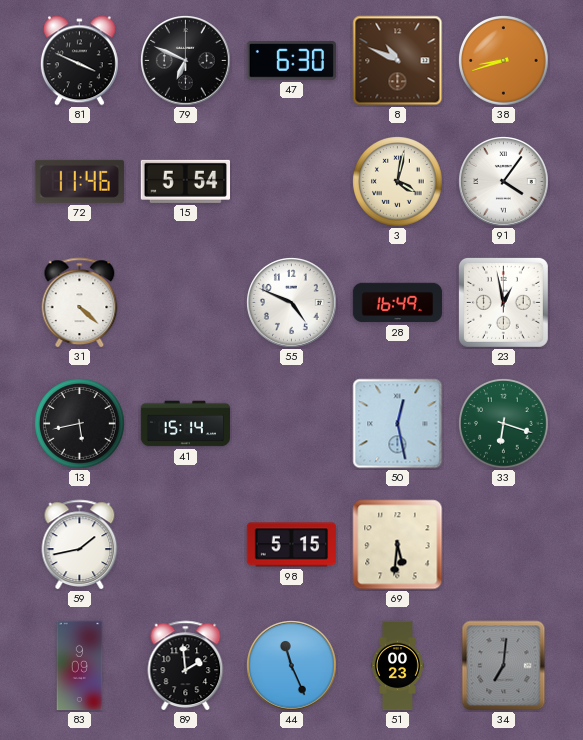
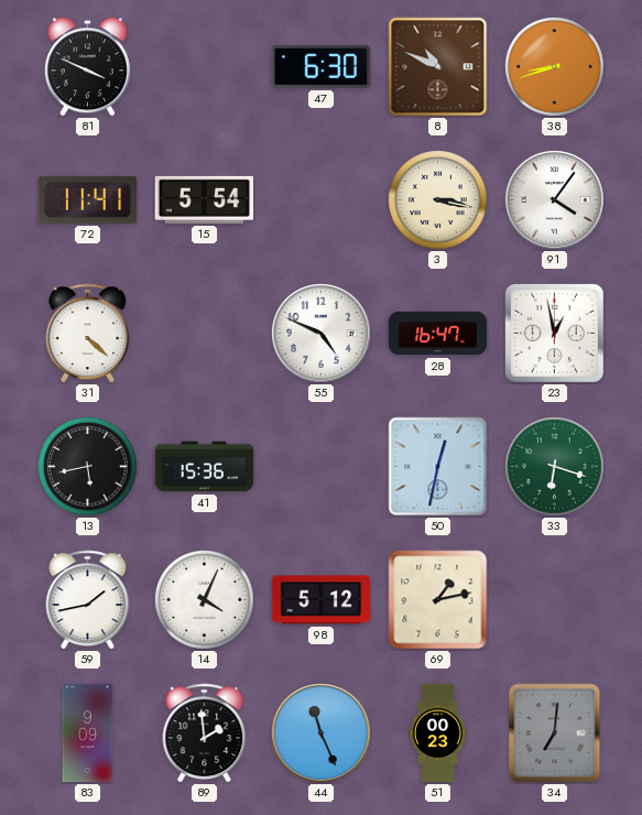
79: 6:49 -> none
72: 11:46 -> 11:41
3: 4:02 -> 3:17
28: 16:49 -> 16:47
41: 15:14 -> 15:36
50: 12:28 -> 12:32
14: none -> 4:04
98: 5:15 -> 5:12
69: 5:31 -> 1:13
